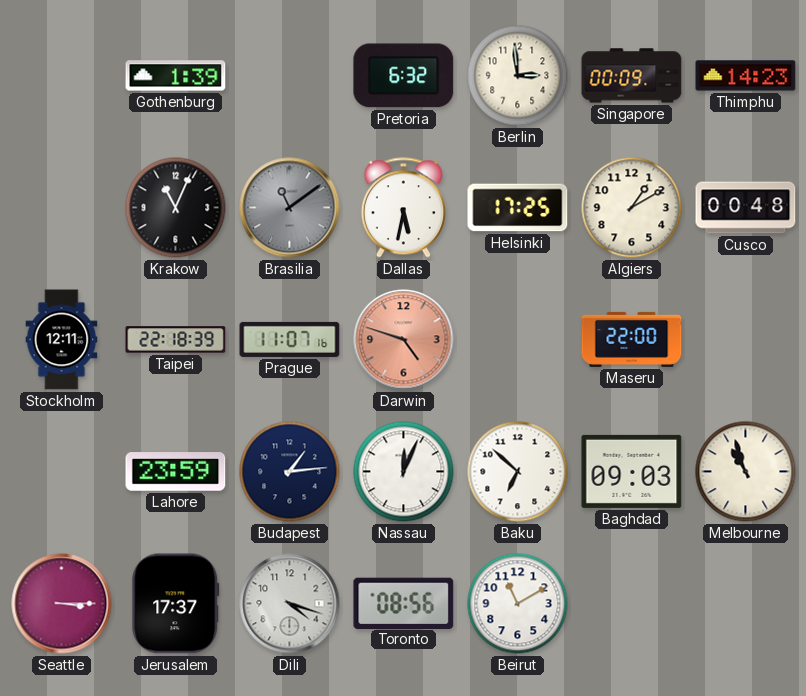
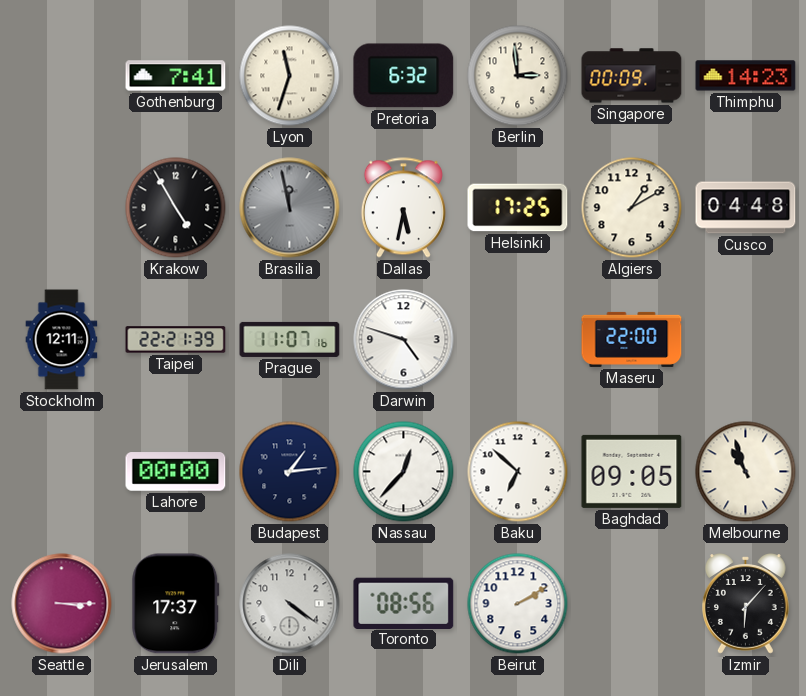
Gothenburg: 1:39 -> 7:41
Lyon: none -> 11:33
Krakow: 11:04 -> 4:55
Brasilia: 11:09 -> 11:58
Cusco: 00:48 -> 04:48
Taipei: 22:18 -> 22:21
Darwin dial: salmon -> white
Lahore: 23:59 -> 00:00
Nassau: 12:04 -> 12:37
Baghdad: 09:03 -> 09:05
Dili: 4:18 -> 4:21
Beirut: 11:10 -> 2:10
Izmir: none -> 6:07
